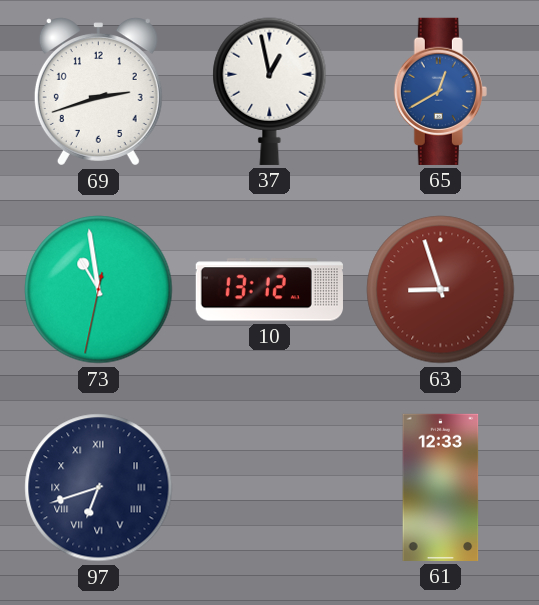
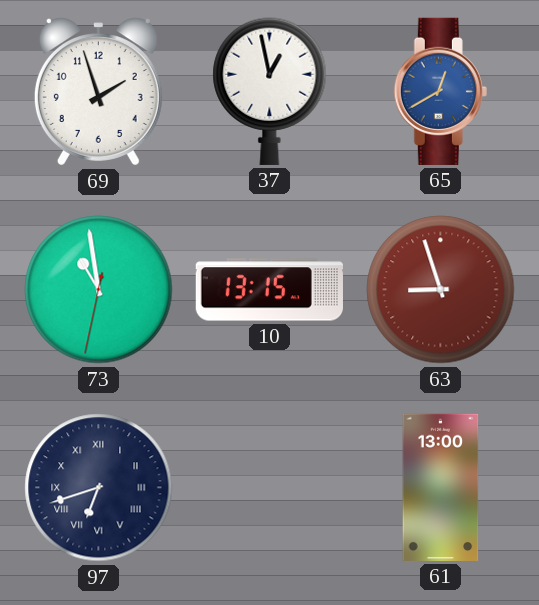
69: 2:42 -> 1:57
10: 13:12 -> 13:15
61: 12:33 -> 13:00
